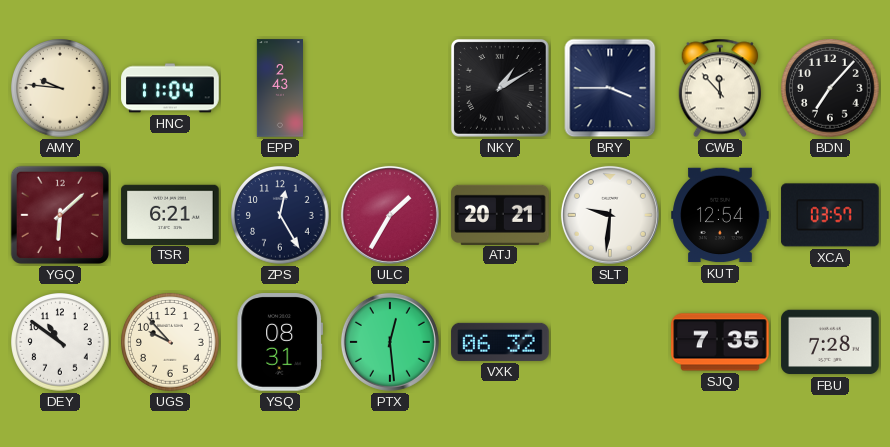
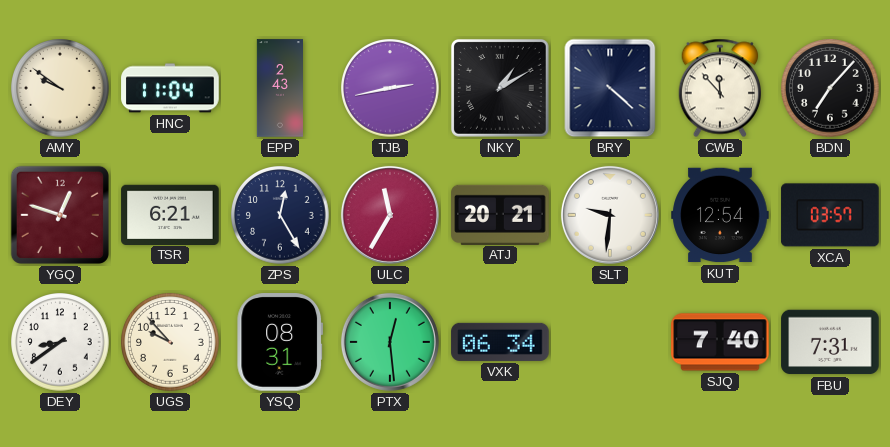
AMY: 9:46 -> 9:51
TJB: none -> 2:43
BRY: 3:45 -> 4:22
YGQ: 6:08 -> 12:48
ULC: 1:35 -> 11:35
DEY: 10:51 -> 8:39
VXK: 06:32 -> 06:34
SJQ: 7:35 -> 7:40
FBU: 7:28 -> 7:31
